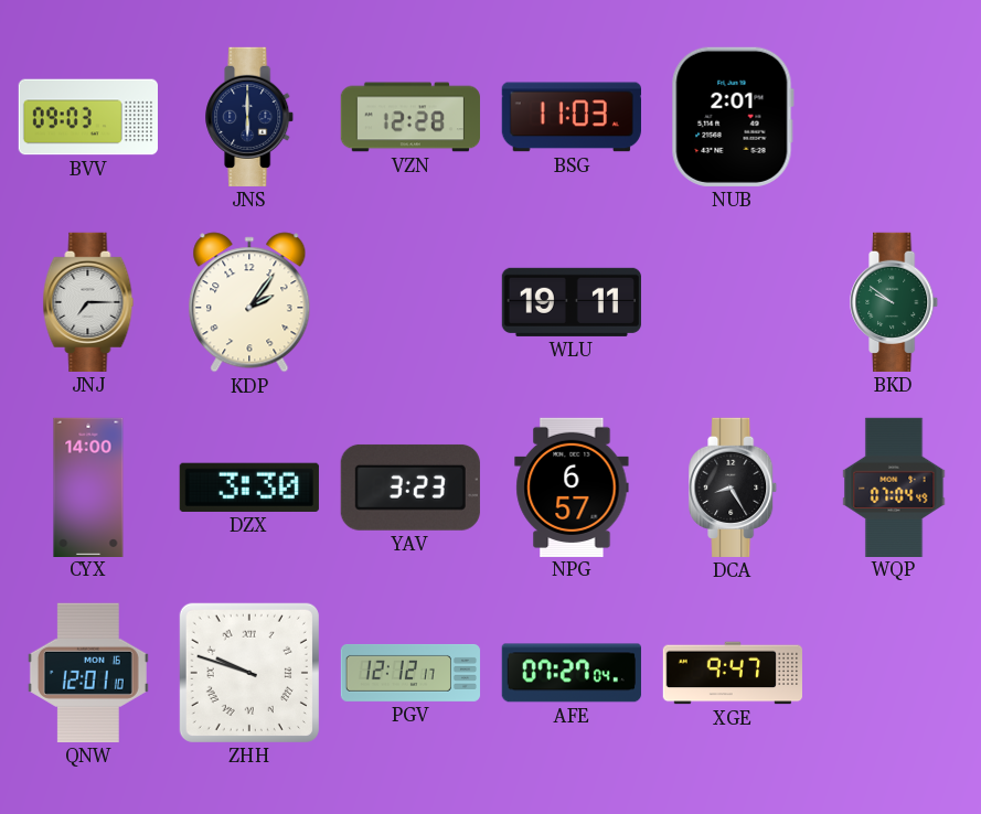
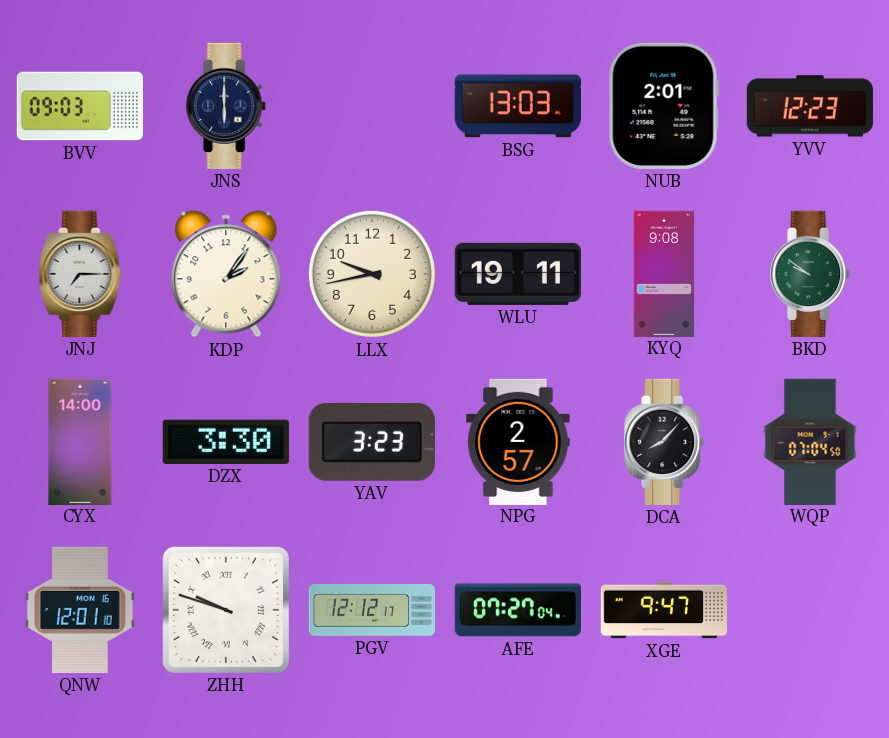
VZN: 12:28 -> none
BSG: 11:03 -> 13:03
YVV: none -> 12:23
LLX: none -> 9:43
KYQ: none -> 9:08
NPG: 6:57 -> 2:57
DCA: 8:25 -> 8:07
WQP: 07:04:49 -> 07:04:50
